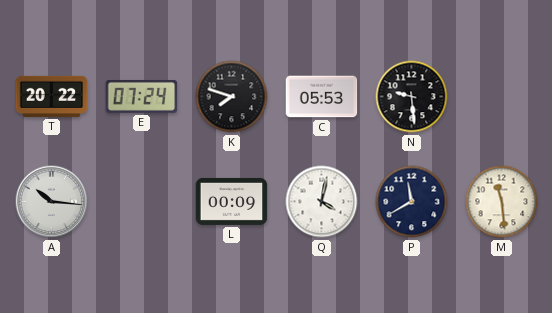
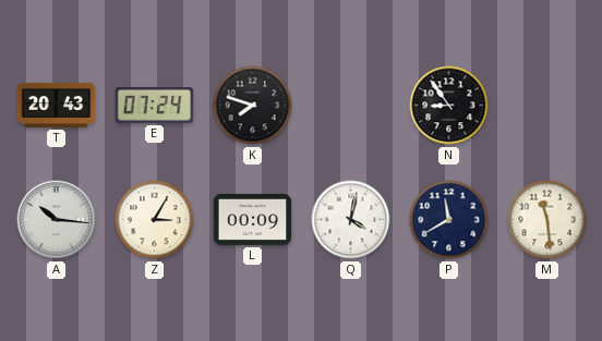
T: 20:22 -> 20:43
C: 05:53 -> none
N: 9:29 -> 8:54
Z: none -> 3:05
